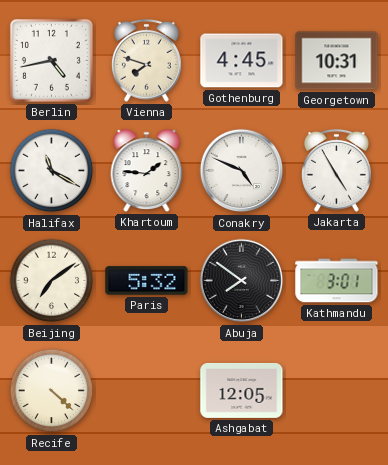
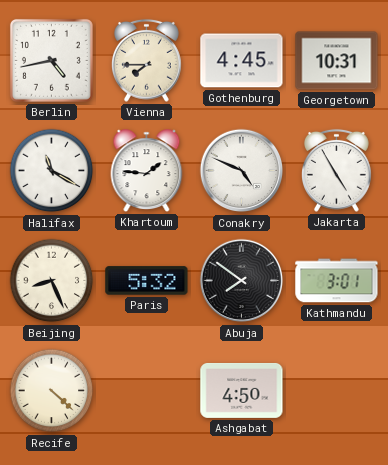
Vienna: 7:48 -> 7:45
Beijing: 7:09 -> 8:26
Ashgabat: 12:05 -> 4:50
